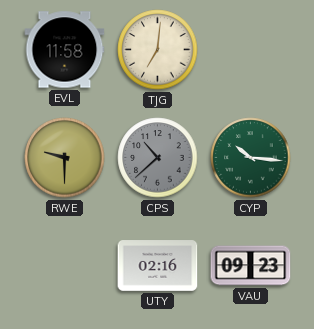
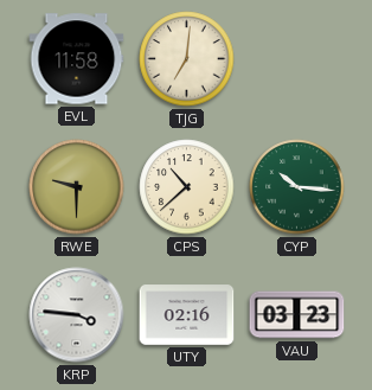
CPS dial: grey -> cream
KRP: none -> 3:46
VAU: 09:23 -> 03:23
